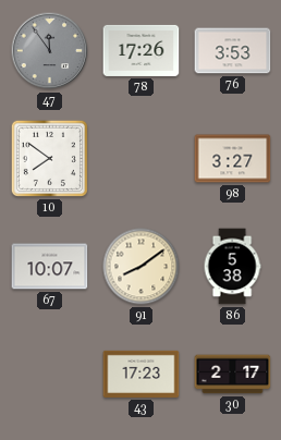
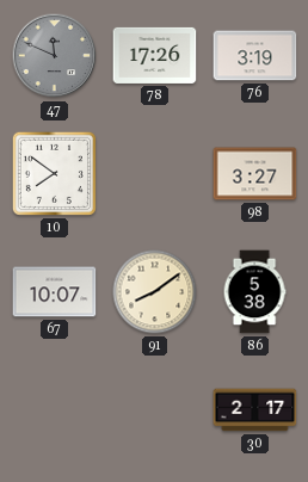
47: 11:54 -> 11:49
76: 3:53 -> 3:19
43: 17:23 -> none
